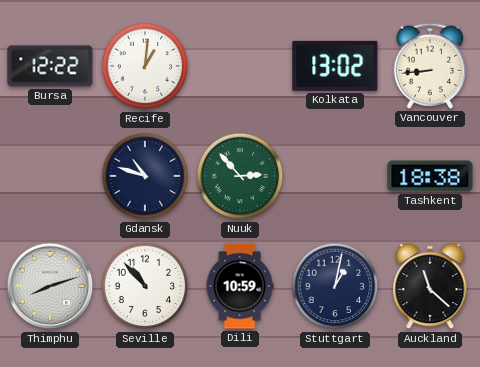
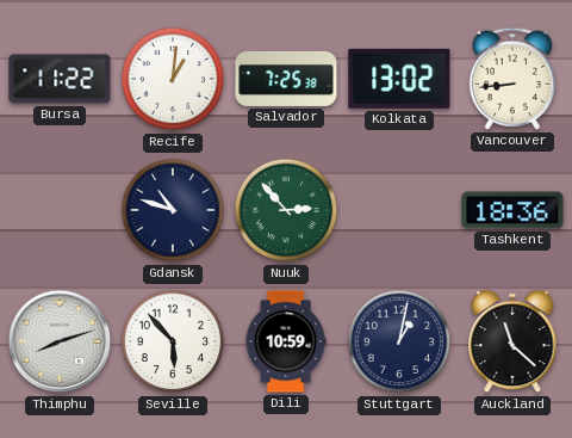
Bursa: 12:22 -> 11:22
Salvador: none -> 7:25
Tashkent: 18:38 -> 18:36
Seville: 10:53 -> 5:53
